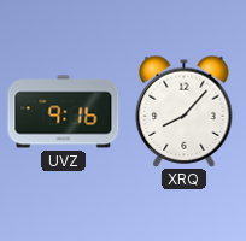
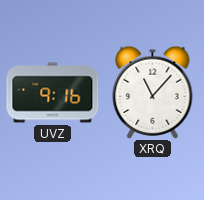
XRQ: 8:07 -> 11:07
